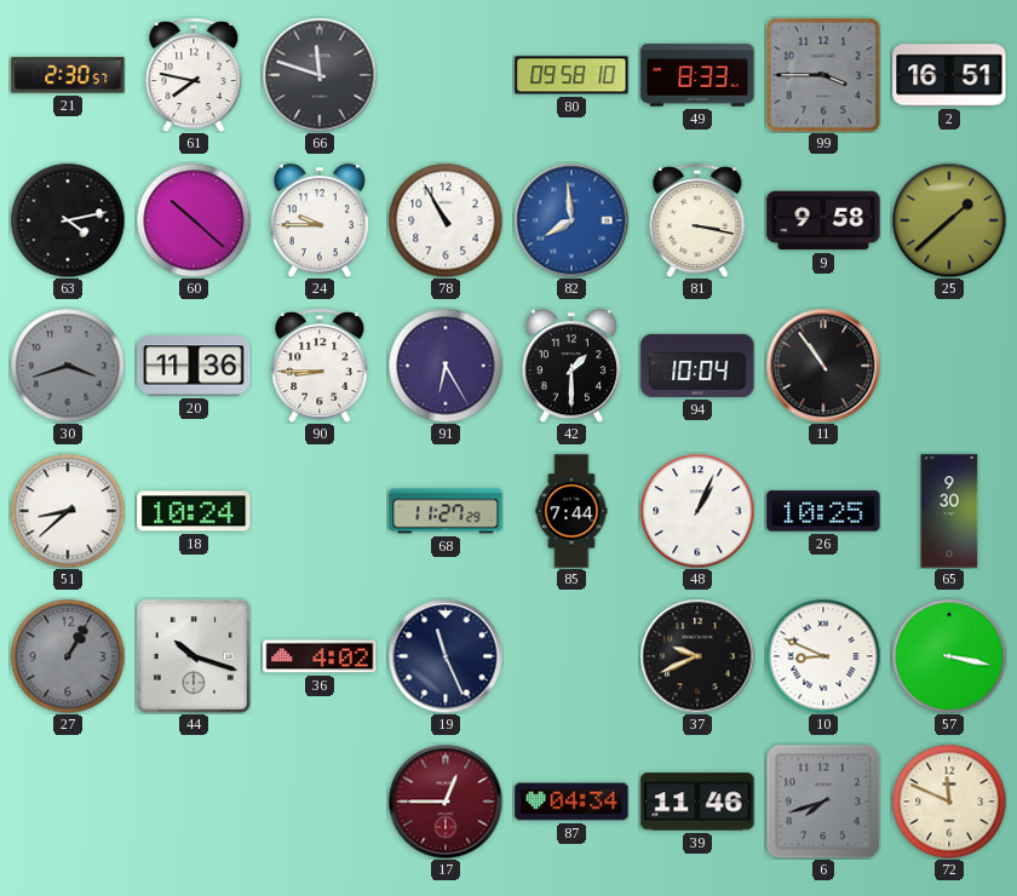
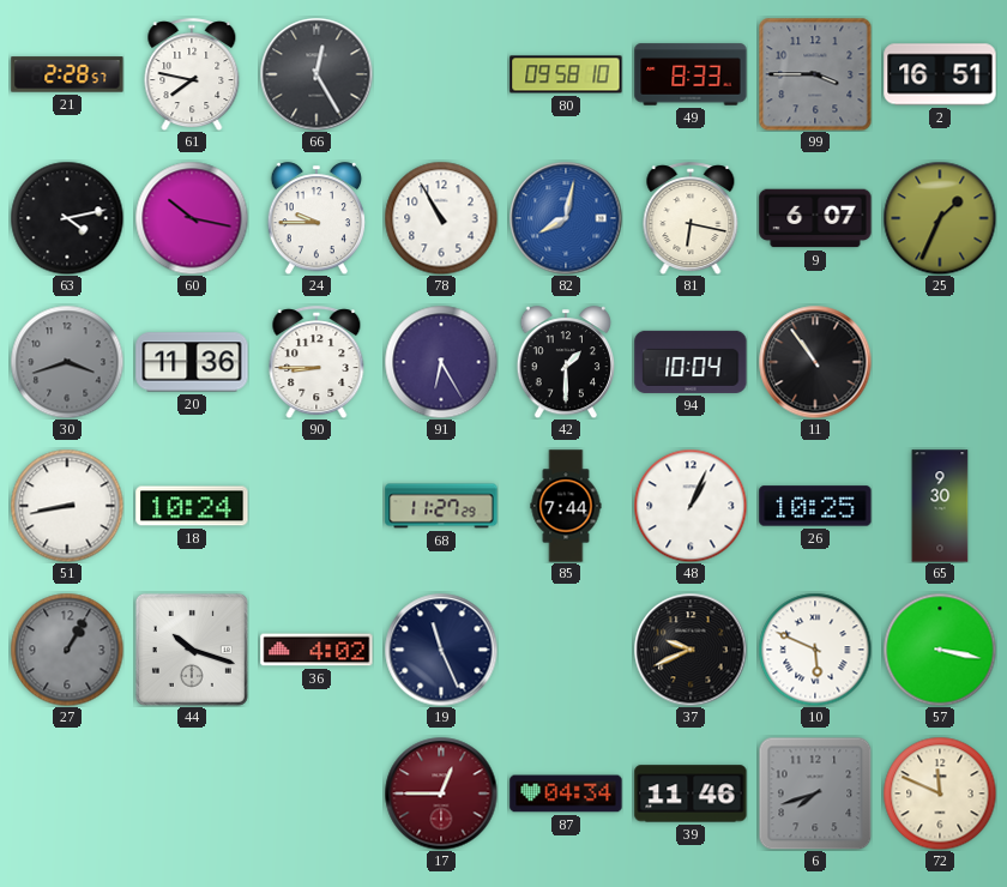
21: 2:30 -> 2:28
66: 11:48 -> 12:25
60: 10:22 -> 10:17
82: 7:59 -> 8:02
81: 3:17 -> 6:17
9: 9:58 -> 6:07
25: 1:38 -> 1:34
51: 8:38 -> 8:43
10: 8:49 -> 5:49
